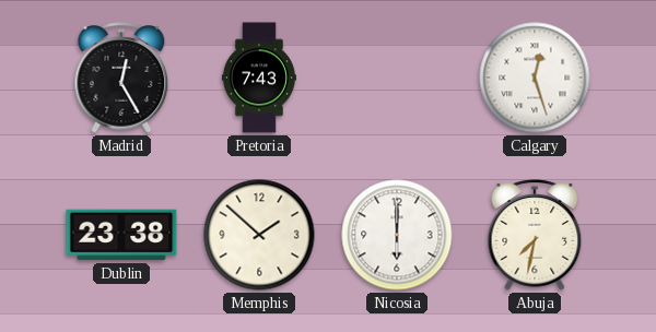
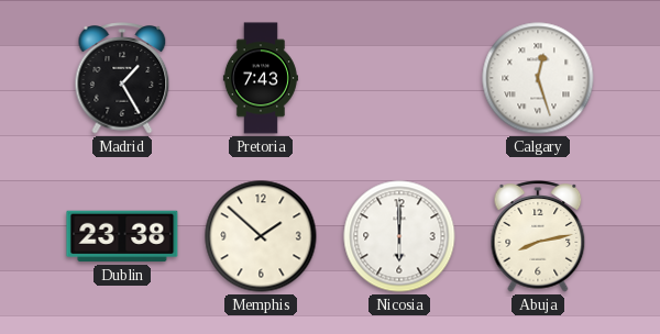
Madrid: 12:25 -> 1:25
Abuja: 7:32 -> 8:13
